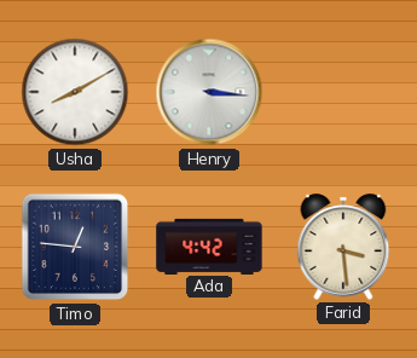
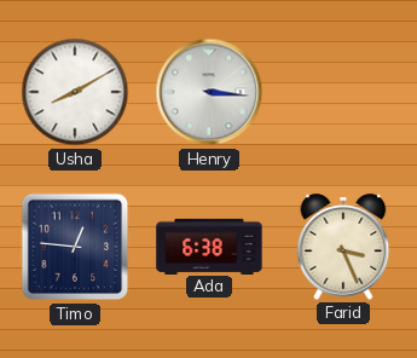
Ada: 4:42 -> 6:38
Farid: 3:29 -> 3:26
